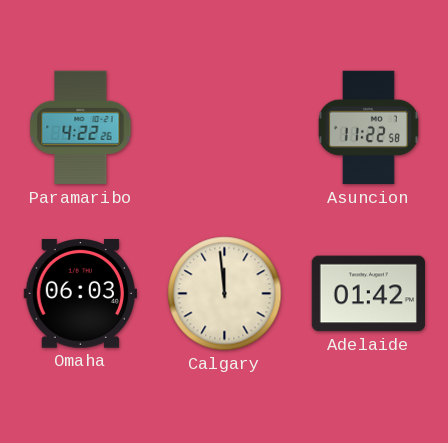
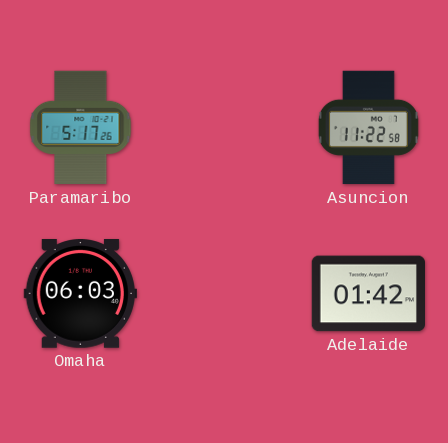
Paramaribo: 4:22 -> 5:17
Calgary: 11:59 -> none
